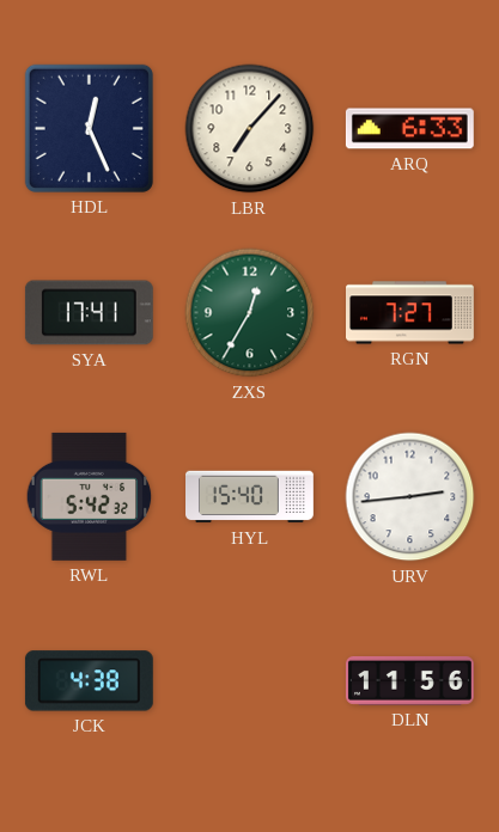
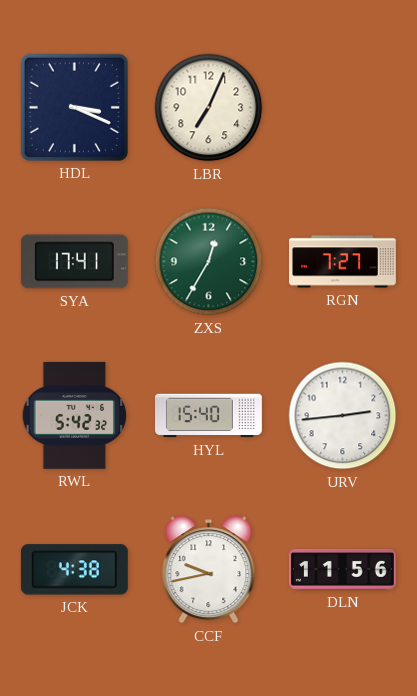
HDL: 12:26 -> 3:19
LBR: 7:07 -> 7:04
ARQ: 6:33 -> none
CCF: none -> 9:43
